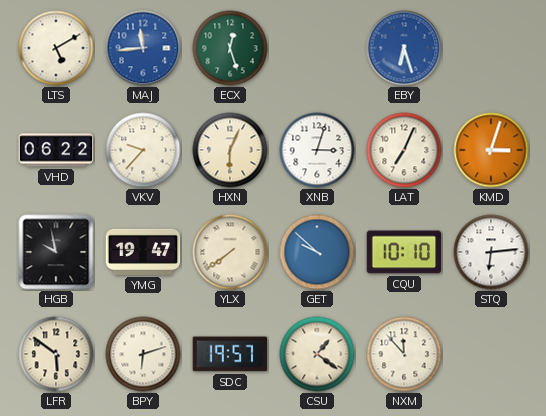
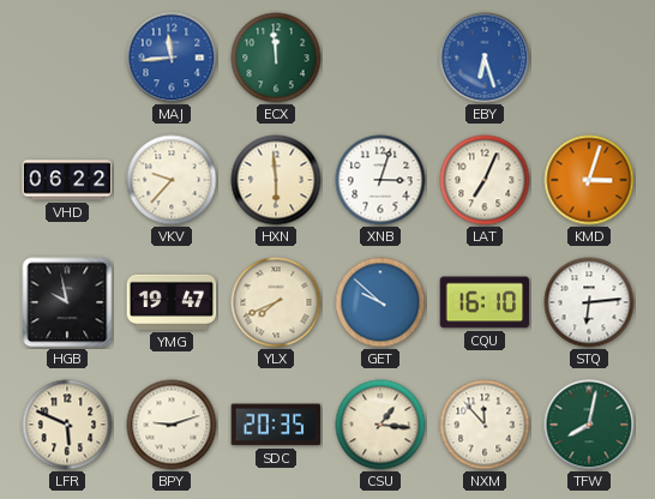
LTS: 5:10 -> none
ECX: 12:27 -> 11:59
HXN: 6:04 -> 5:59
YLX: 7:39 -> 7:41
CQU: 10:10 -> 16:10
LFR: 5:51 -> 5:49
BPY: 6:12 -> 9:12
SDC: 19:57 -> 20:35
CSU: 1:21 -> 1:16
TFW: none -> 8:02
